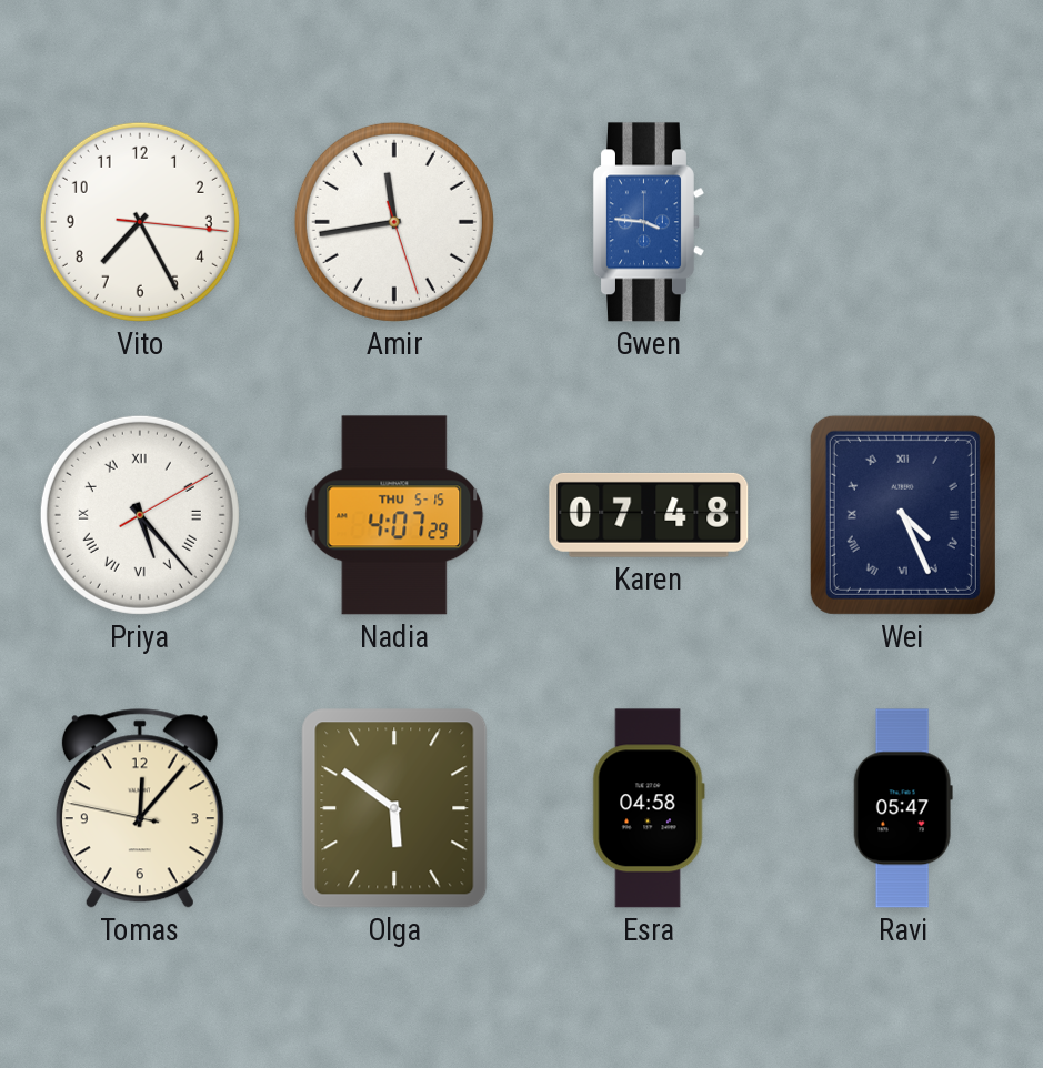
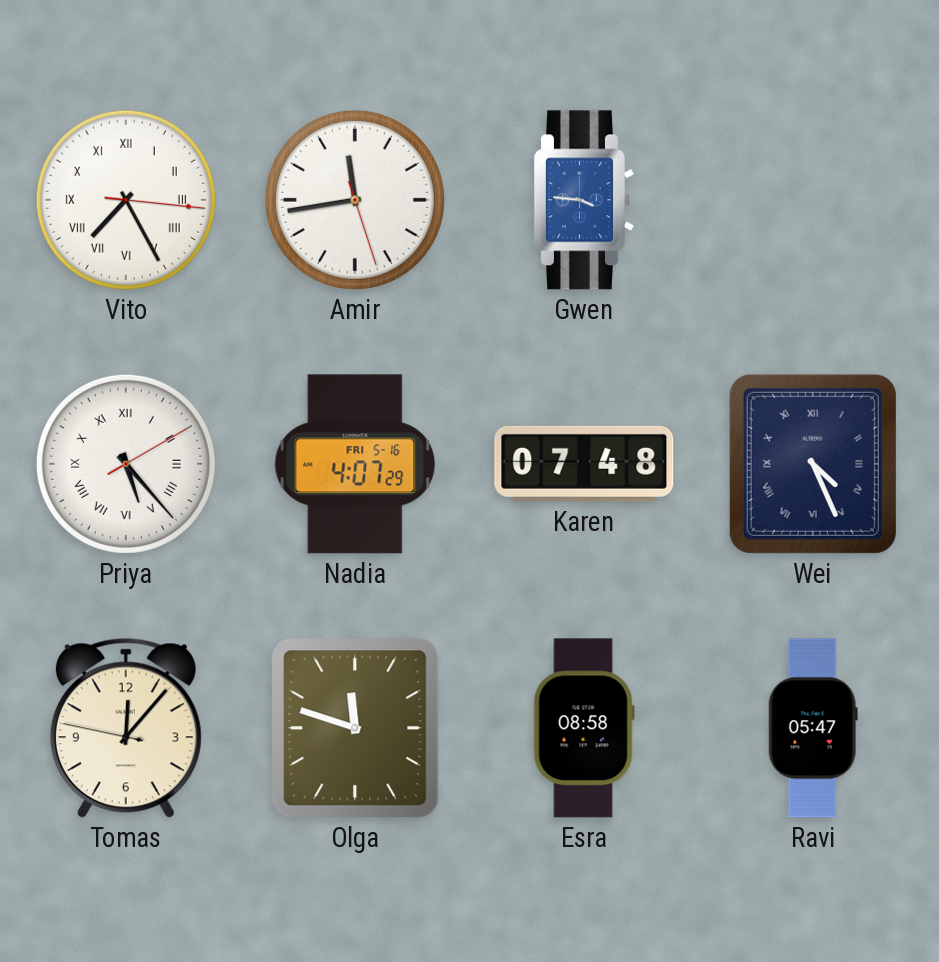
Vito numerals: Arabic -> Roman
Nadia date: THU 5-15 -> FRI 5-16
Olga: 5:51 -> 11:48
Esra: 04:58 -> 08:58
